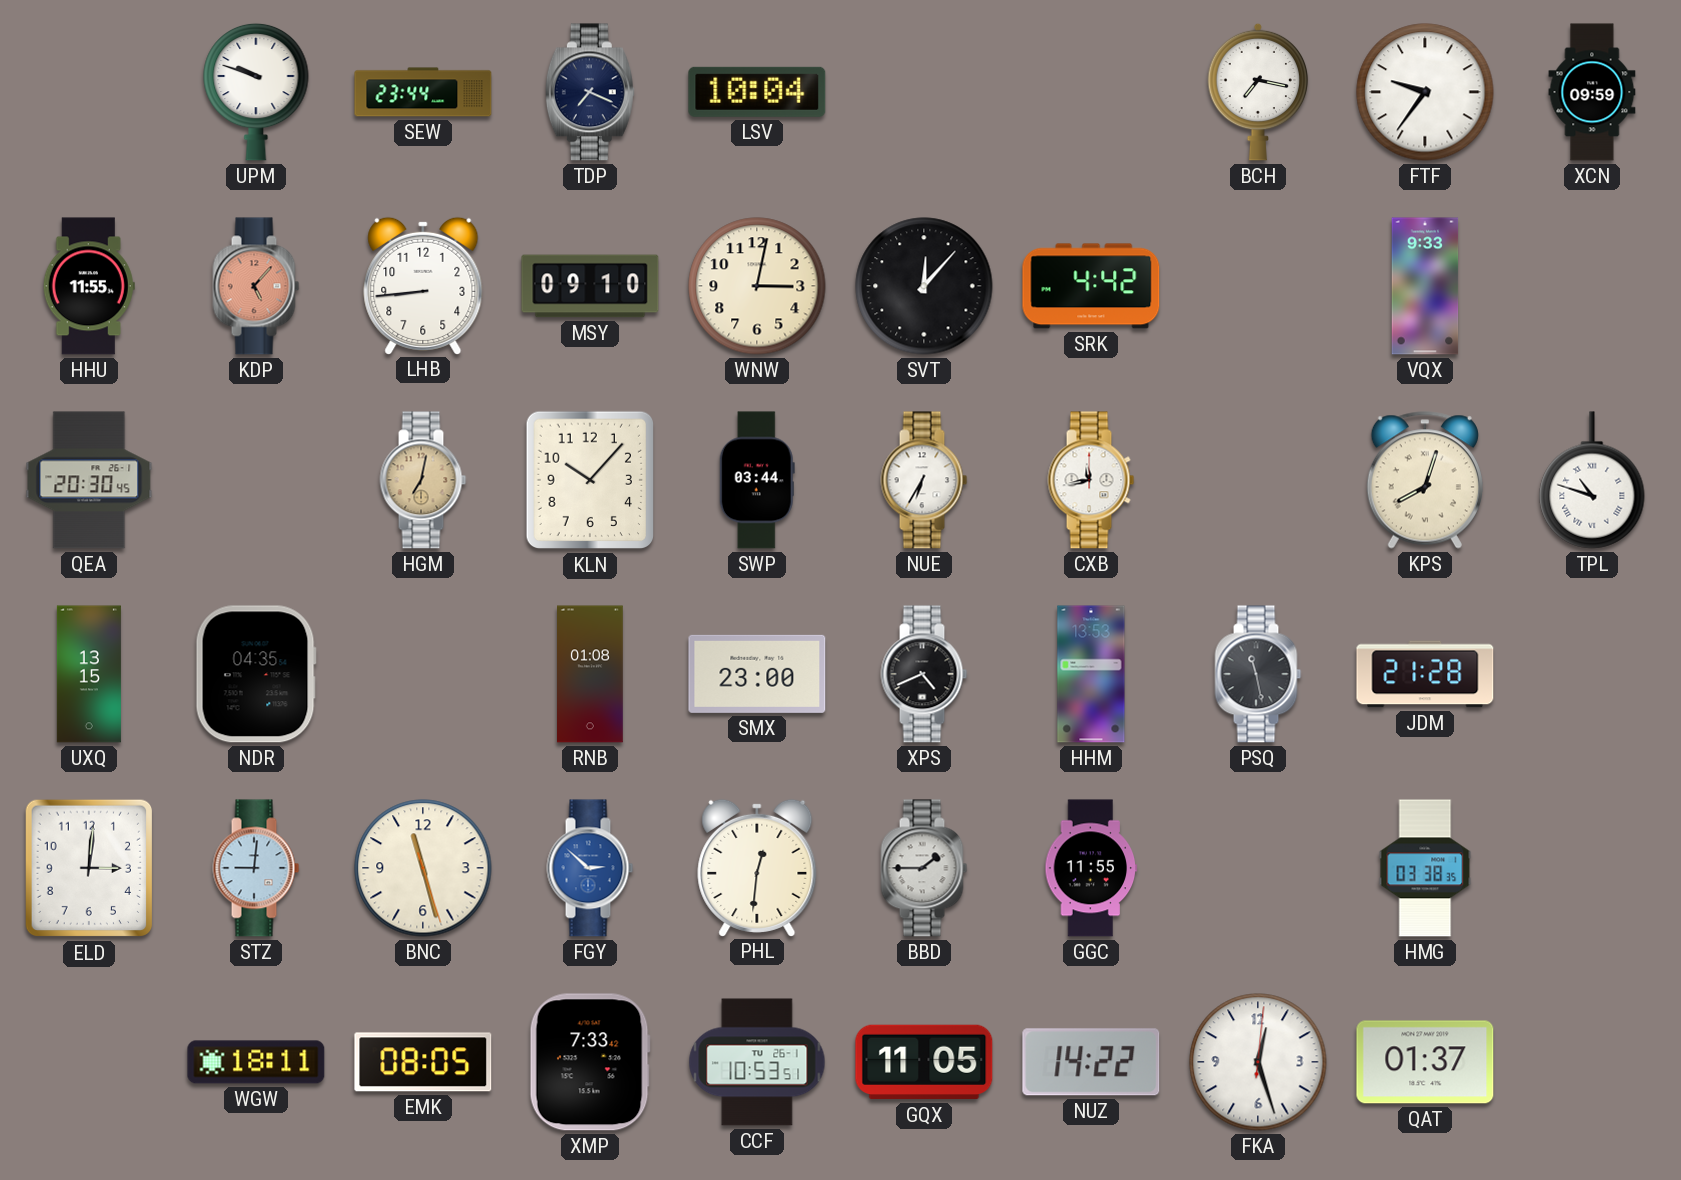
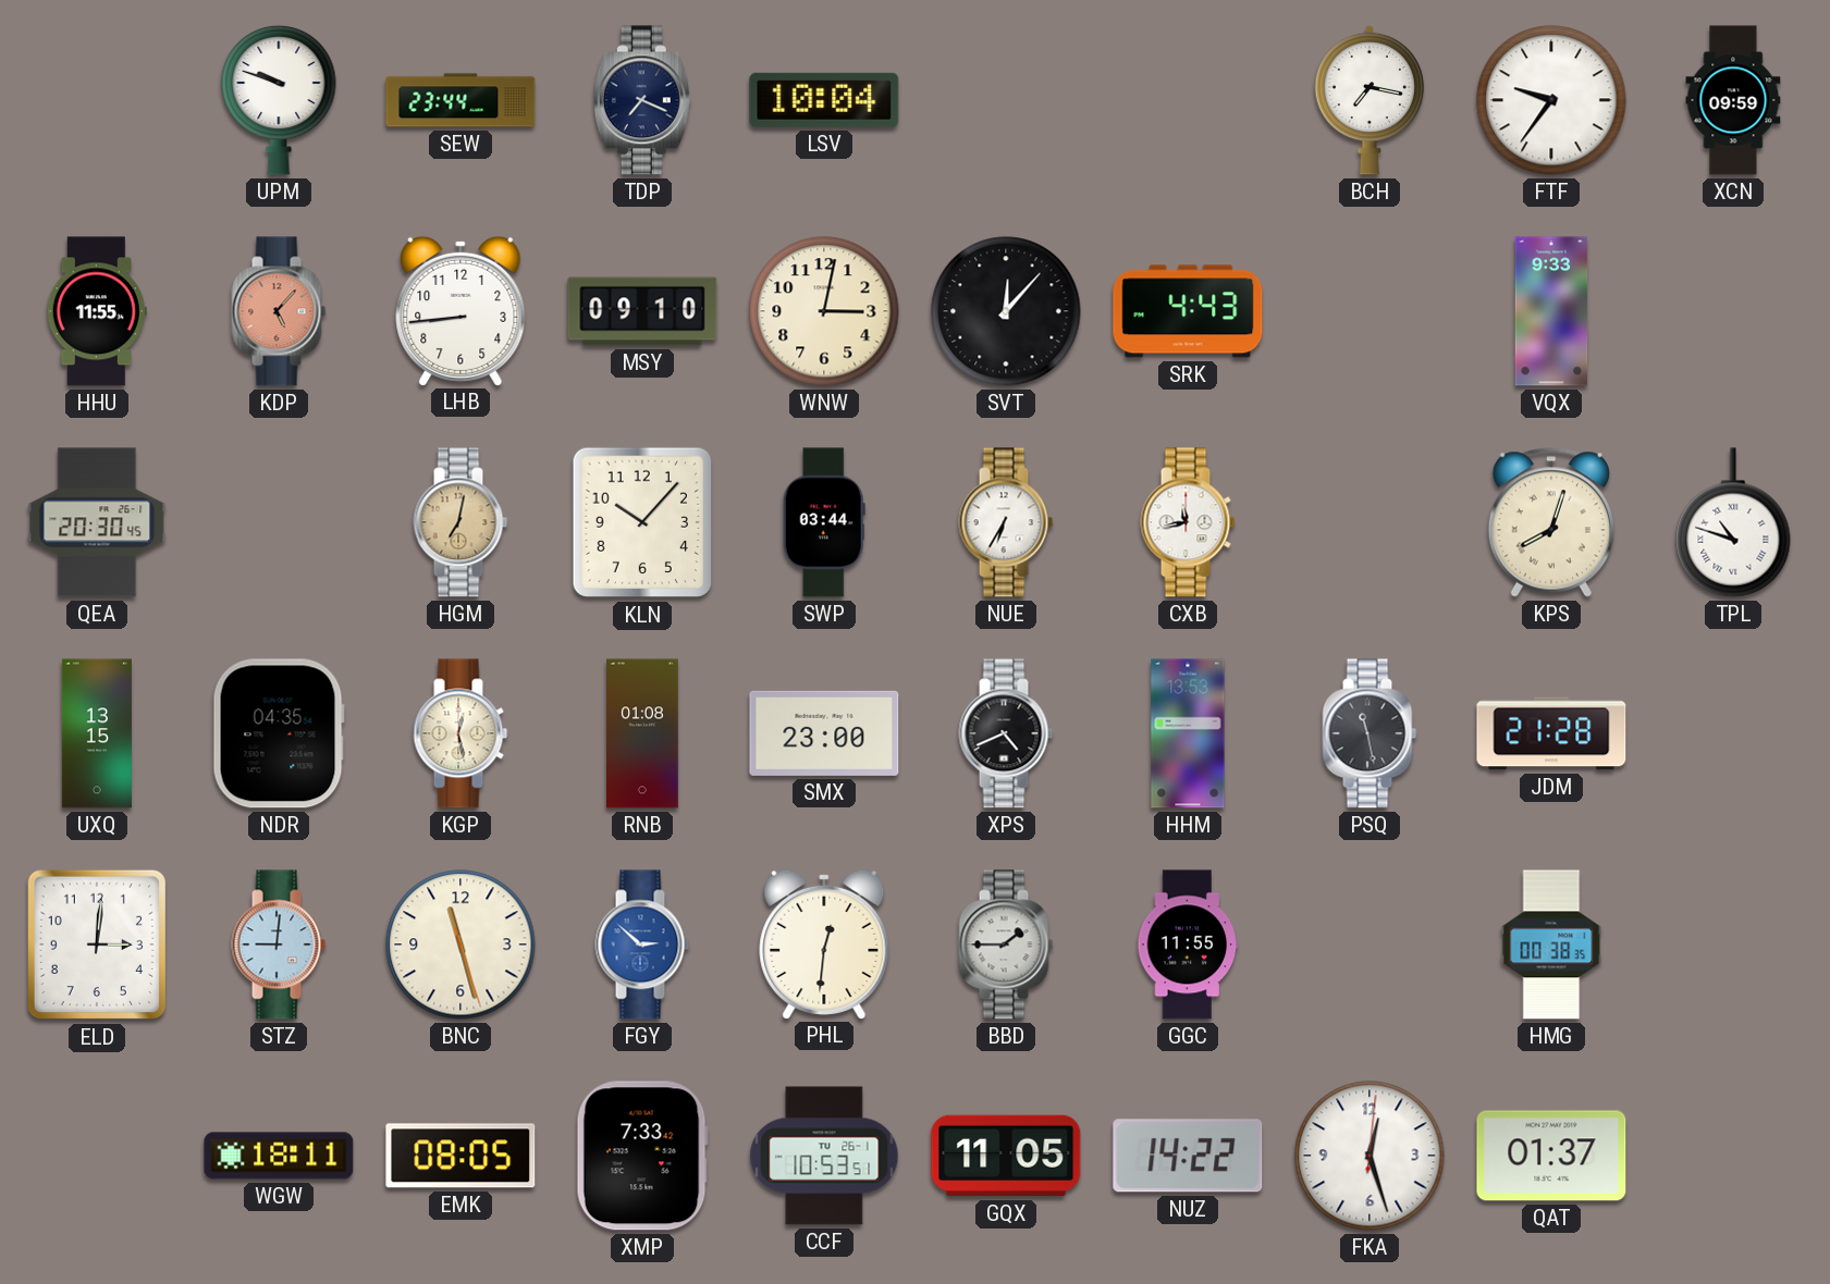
SRK: 4:42 -> 4:43
KGP: none -> 12:28
HMG: 03:38 -> 00:38
